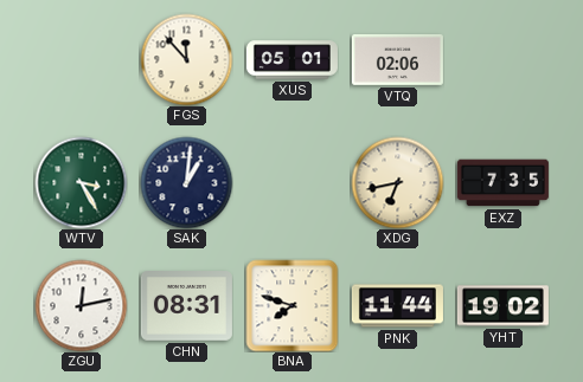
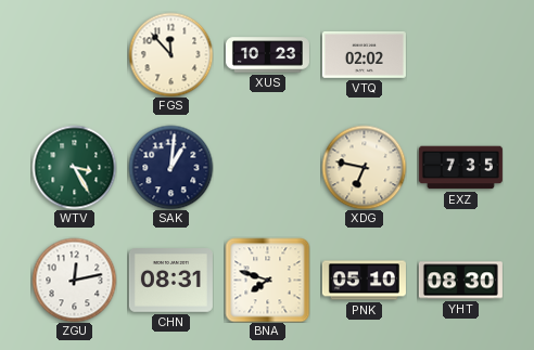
XUS: 05:01 -> 10:23
VTQ: 02:06 -> 02:02
XDG: 6:43 -> 6:47
PNK: 11:44 -> 05:10
YHT: 19:02 -> 08:30
